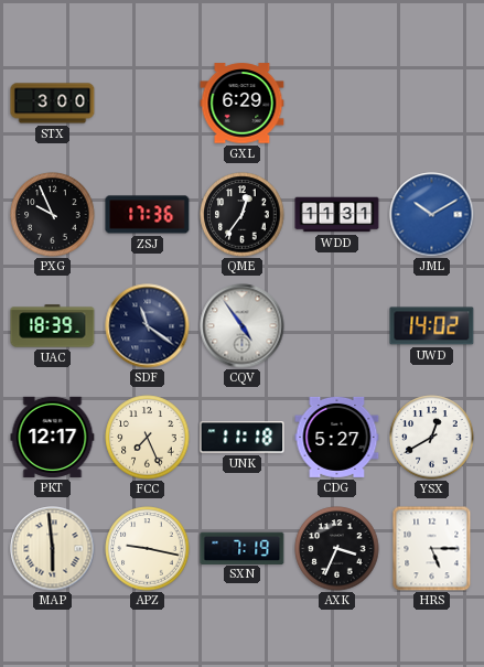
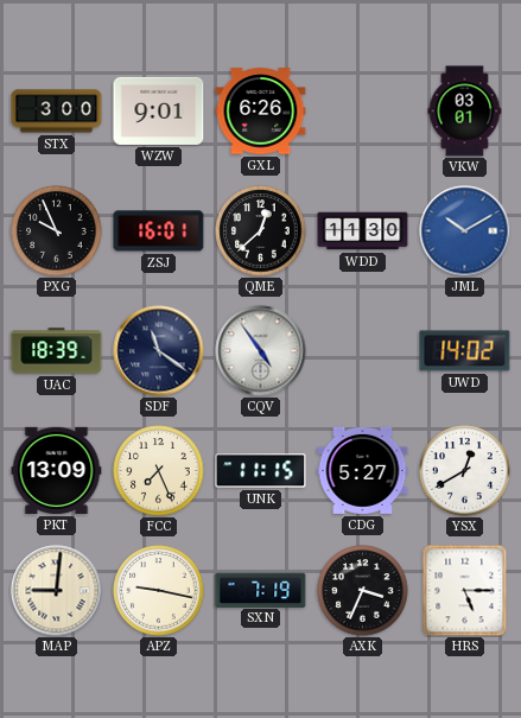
WZW: none -> 9:01
GXL: 6:29 -> 6:26
VKW: none -> 03:01
ZSJ: 17:36 -> 16:01
QME: 12:36 -> 12:38
WDD: 11:31 -> 11:30
PKT: 12:17 -> 13:09
UNK: 11:18 -> 11:15
MAP: 5:59 -> 9:01
